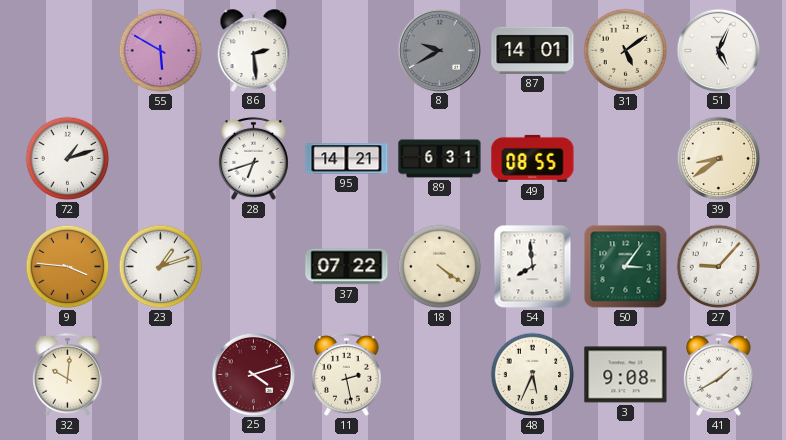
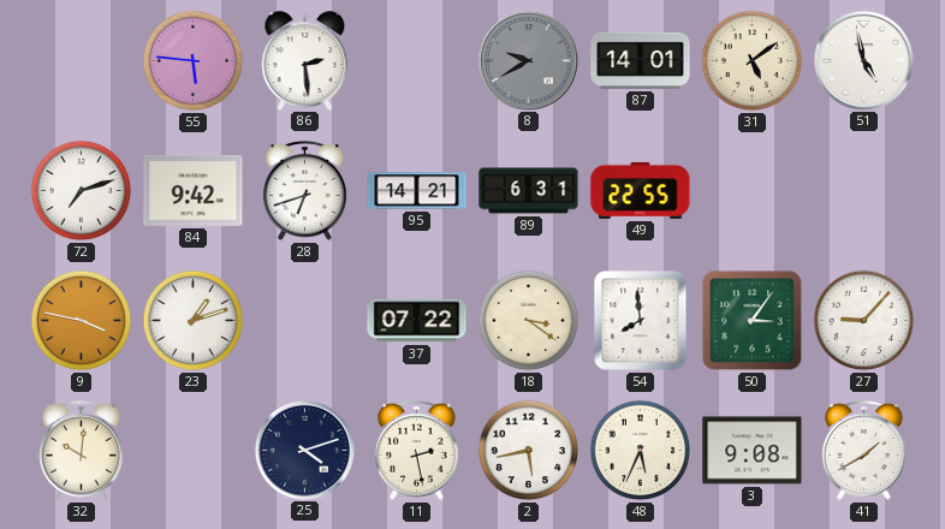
55: 5:50 -> 5:46
51: 5:04 -> 4:58
72: 1:12 -> 7:12
84: none -> 9:42
49: 08:55 -> 22:55
39: 8:39 -> none
9: 3:46 -> 3:47
18: 4:21 -> 3:21
25 dial: burgundy -> navy
2: none -> 5:43
